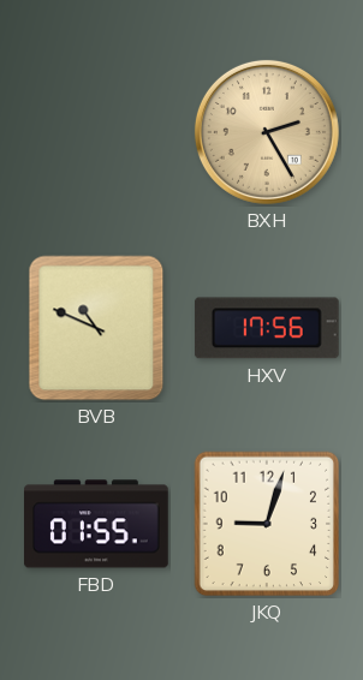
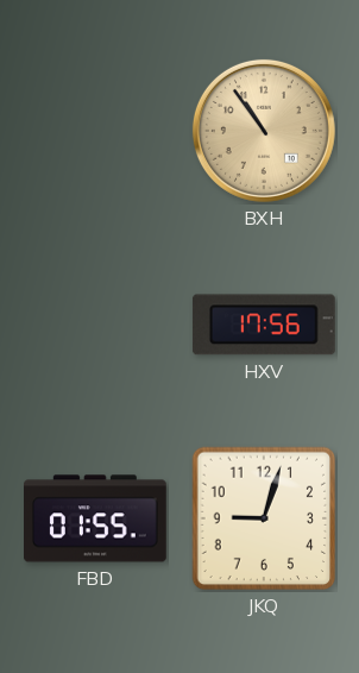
BXH: 2:25 -> 10:54
BVB: 10:49 -> none
